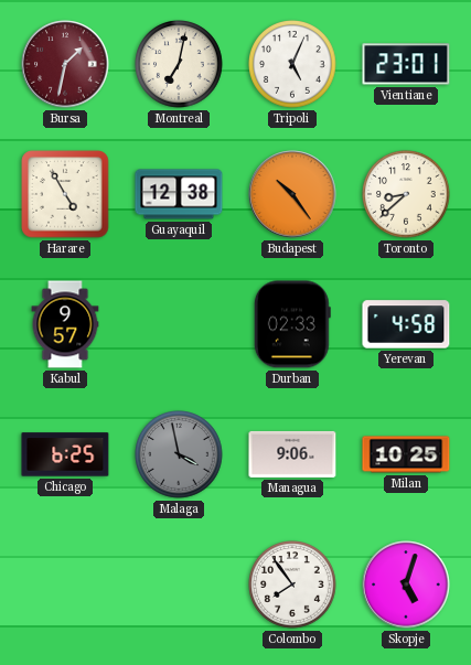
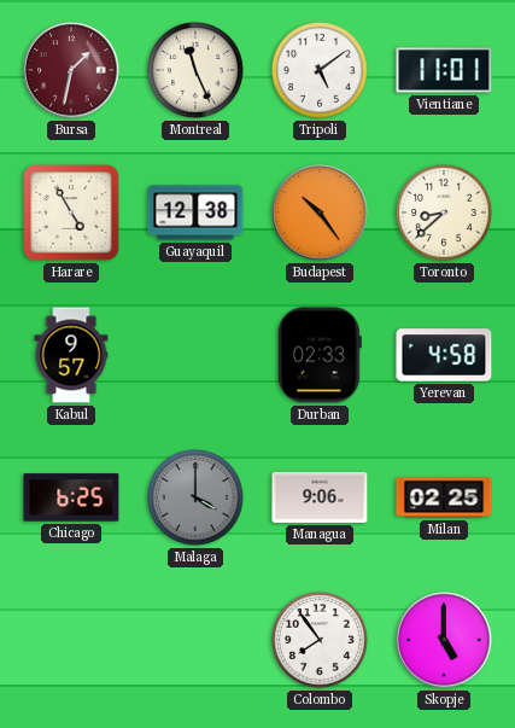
Montreal: 7:02 -> 11:26
Tripoli: 5:04 -> 5:09
Vientiane: 23:01 -> 11:01
Malaga: 3:58 -> 4:00
Milan: 10:25 -> 02:25
Skopje: 5:03 -> 5:00
